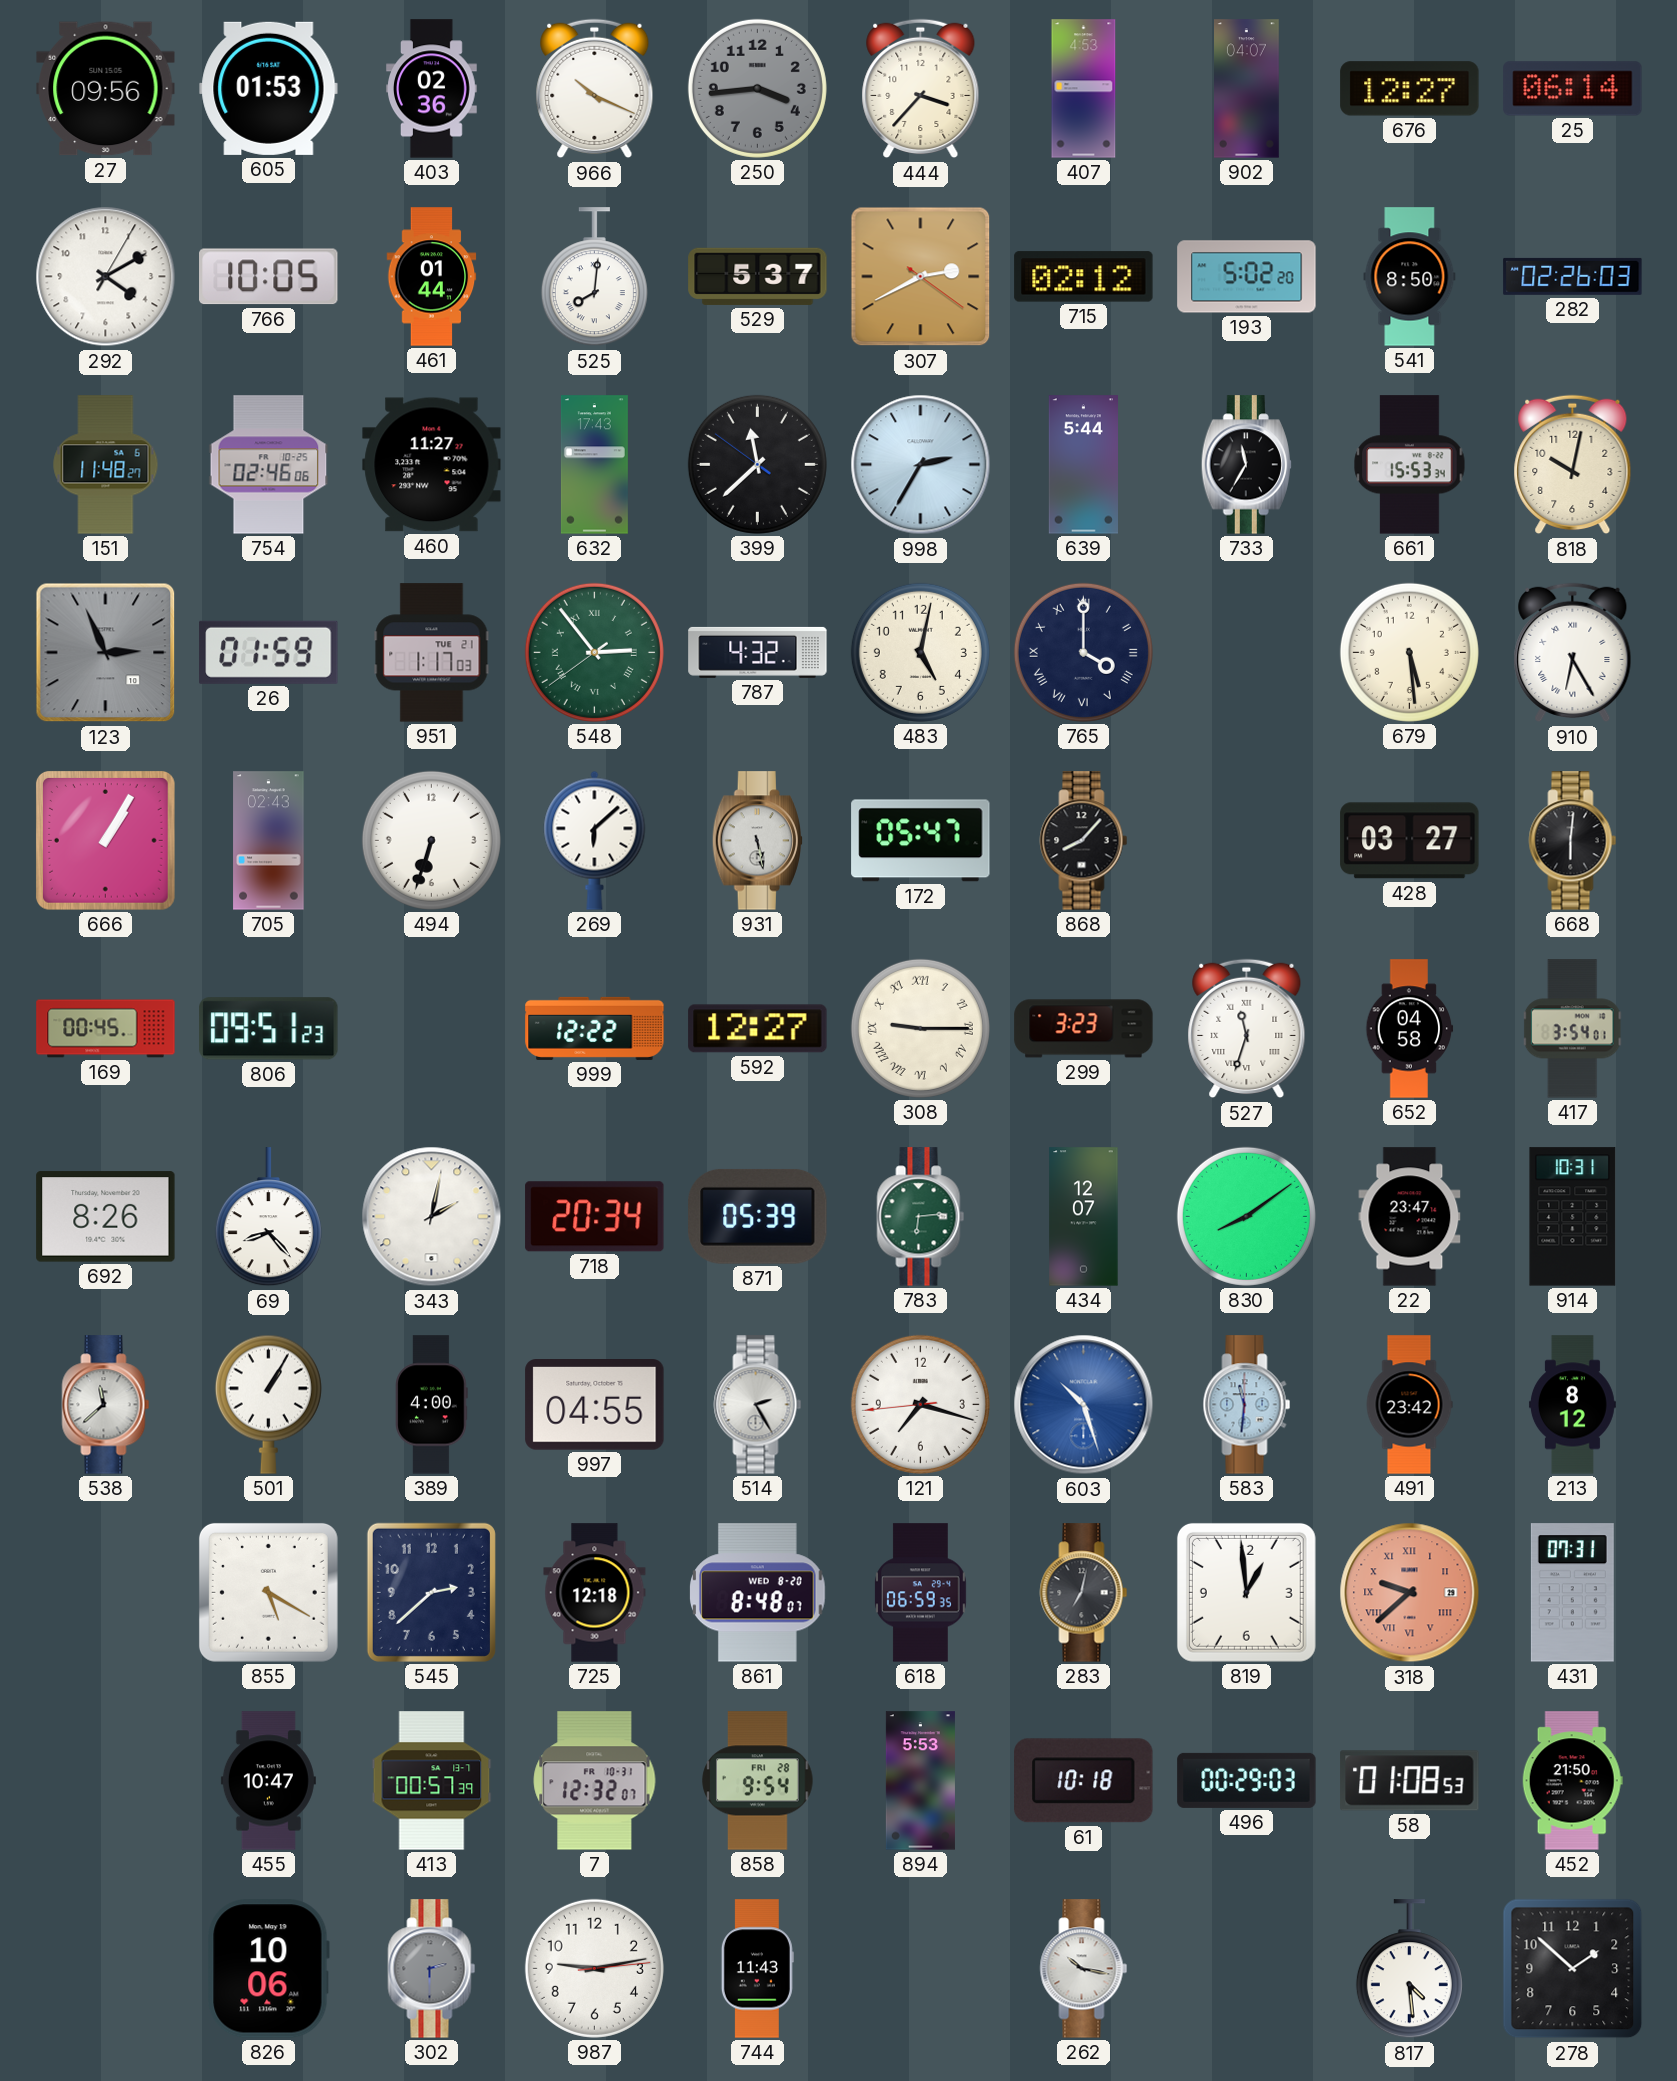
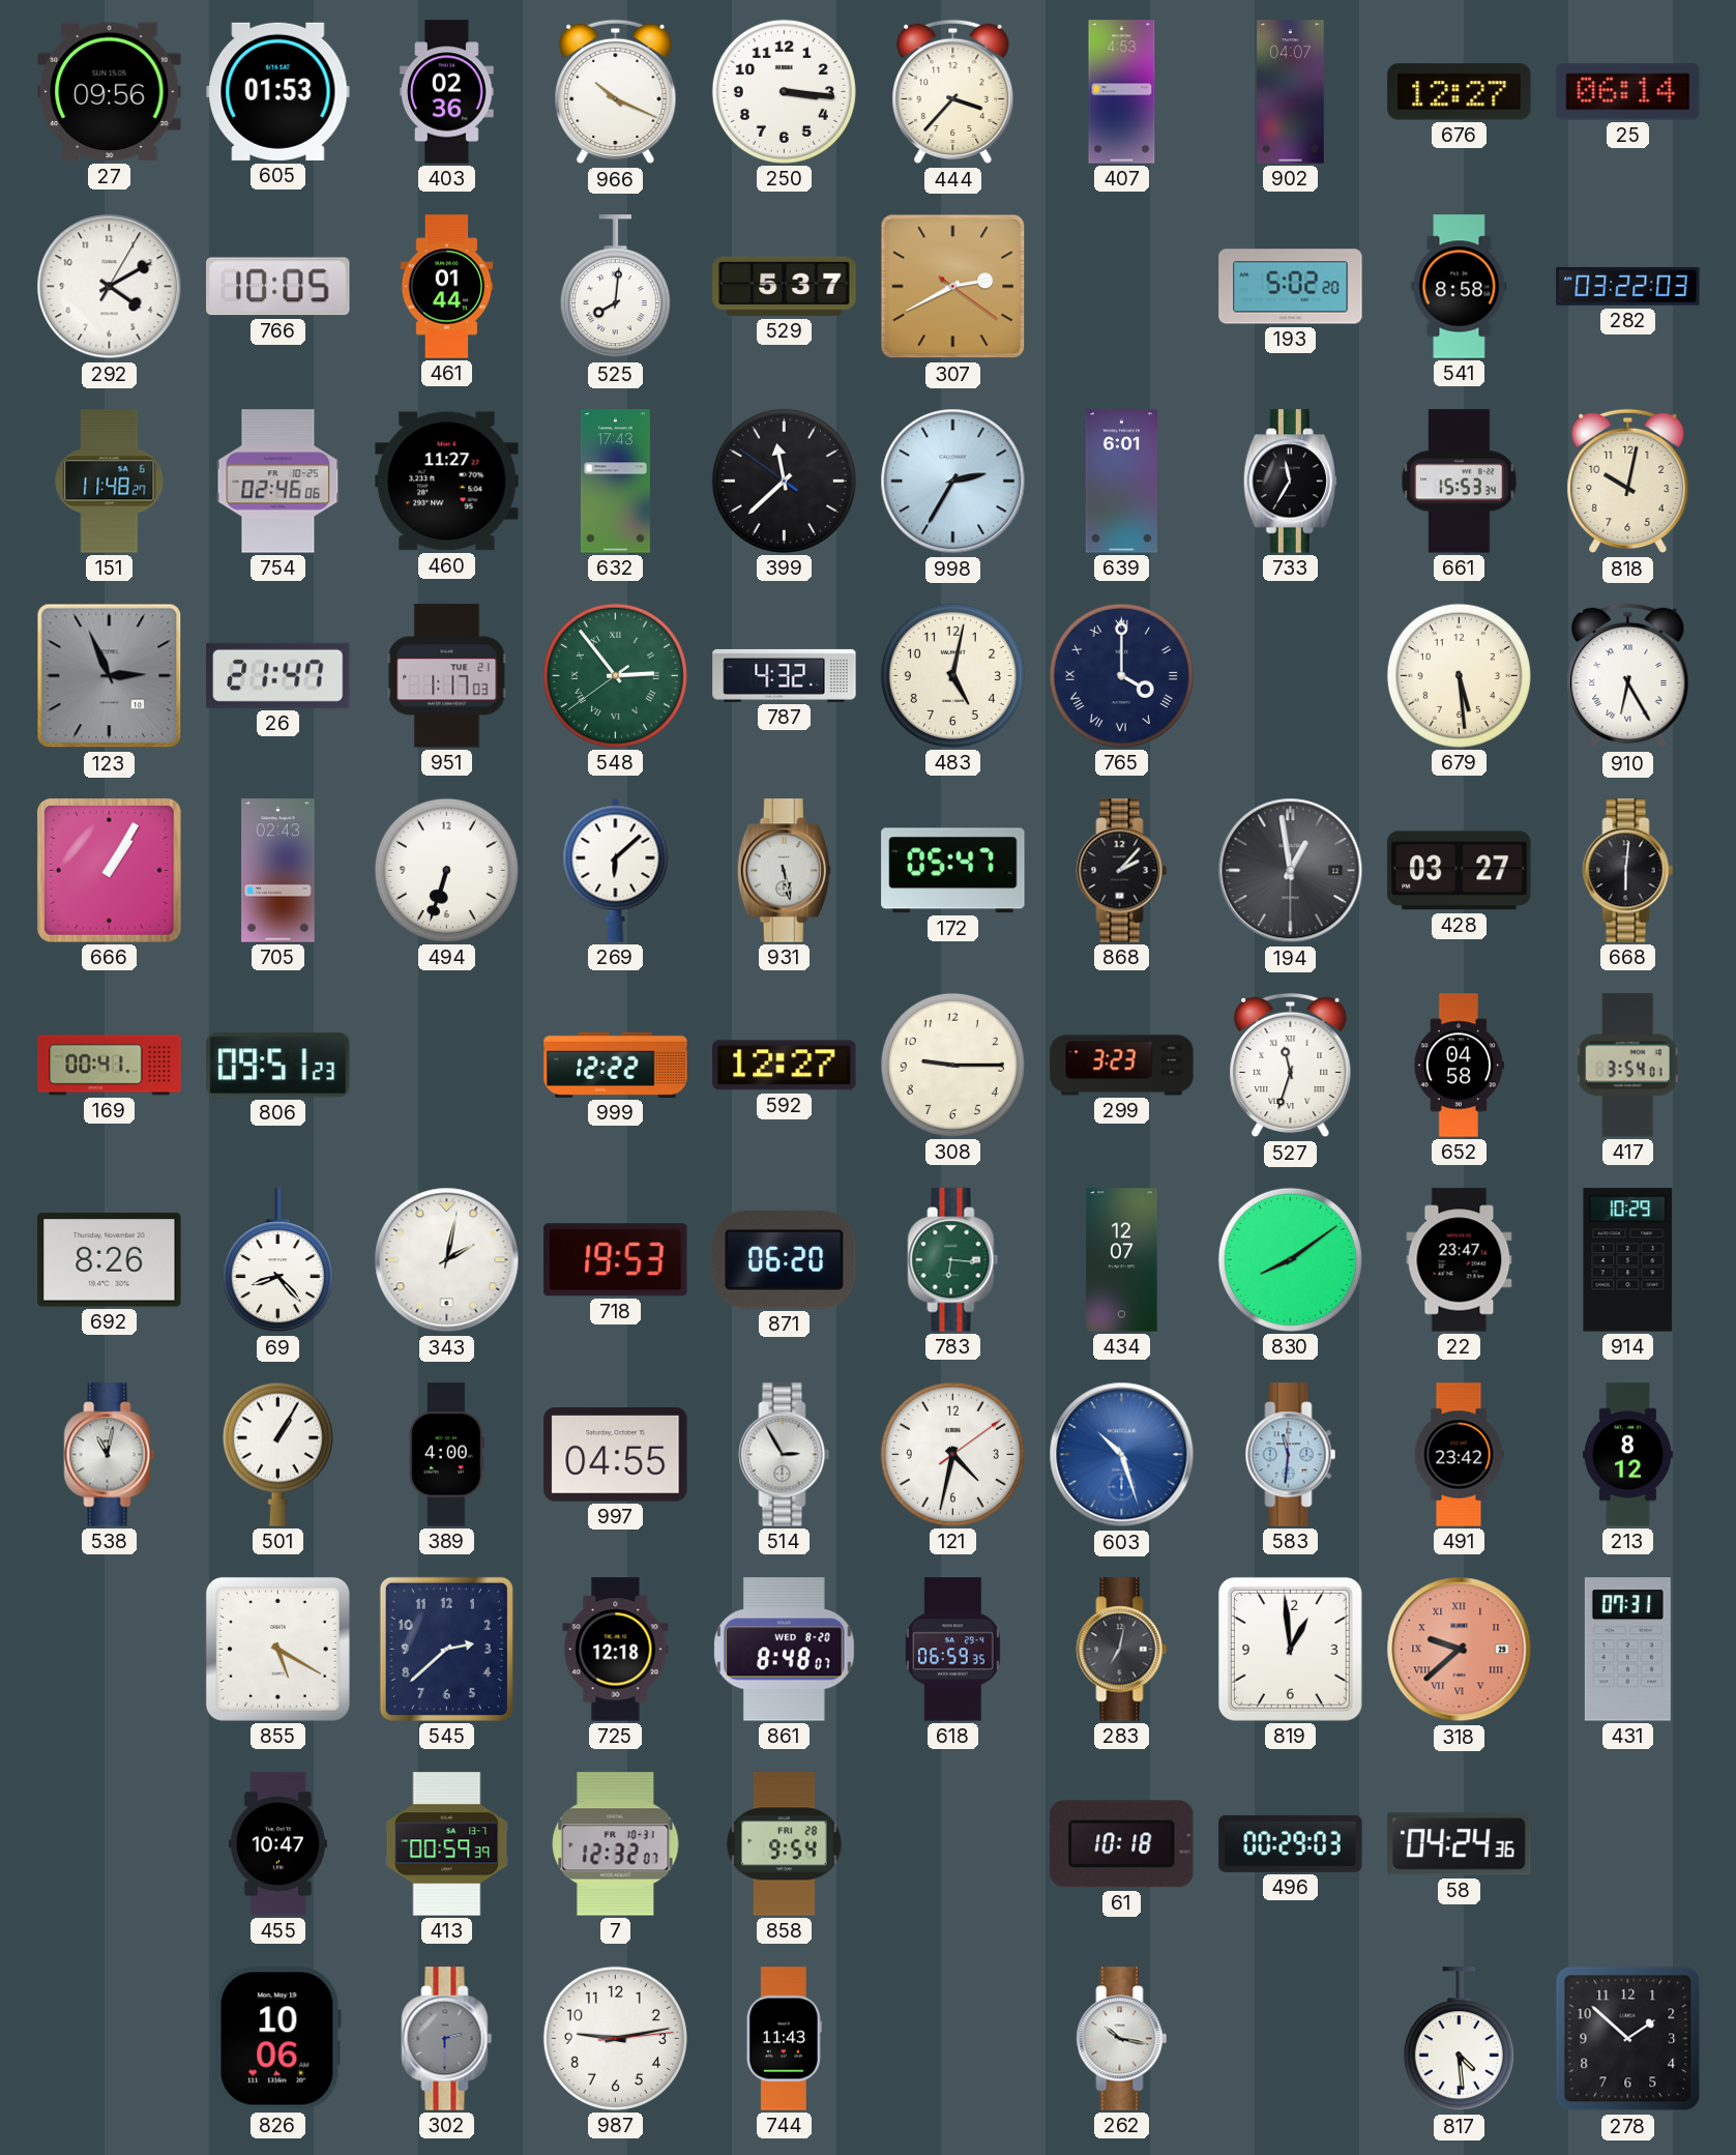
250: 3:44 -> 3:16
250 dial: grey -> white
715: 02:12 -> none
541: 8:50 -> 8:58
282: 02:26 -> 03:22
639: 5:44 -> 6:01
26: 01:59 -> 21:47
868: 8:07 -> 2:07
194: none -> 12:58
169: 00:45 -> 00:41
308 numerals: Roman -> Arabic
718: 20:34 -> 19:53
871: 05:39 -> 06:20
783: 6:14 -> 6:16
914: 10:31 -> 10:29
538: 11:38 -> 11:02
514: 2:25 -> 2:55
121: 7:17 -> 4:32
413: 00:57 -> 00:59
894: 5:53 -> none
58: 01:08 -> 04:24
452: 21:50 -> none
